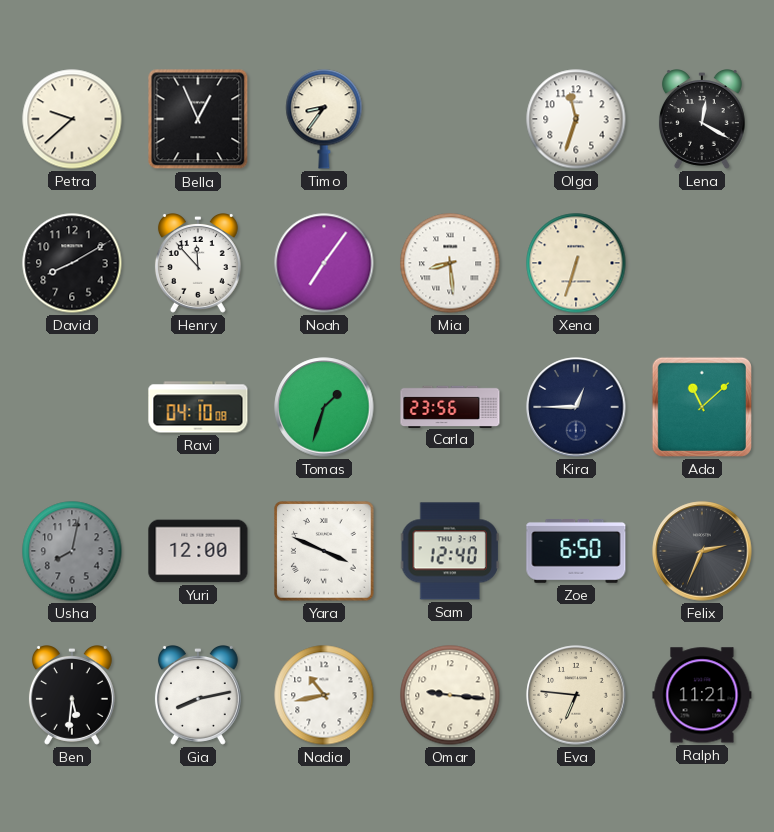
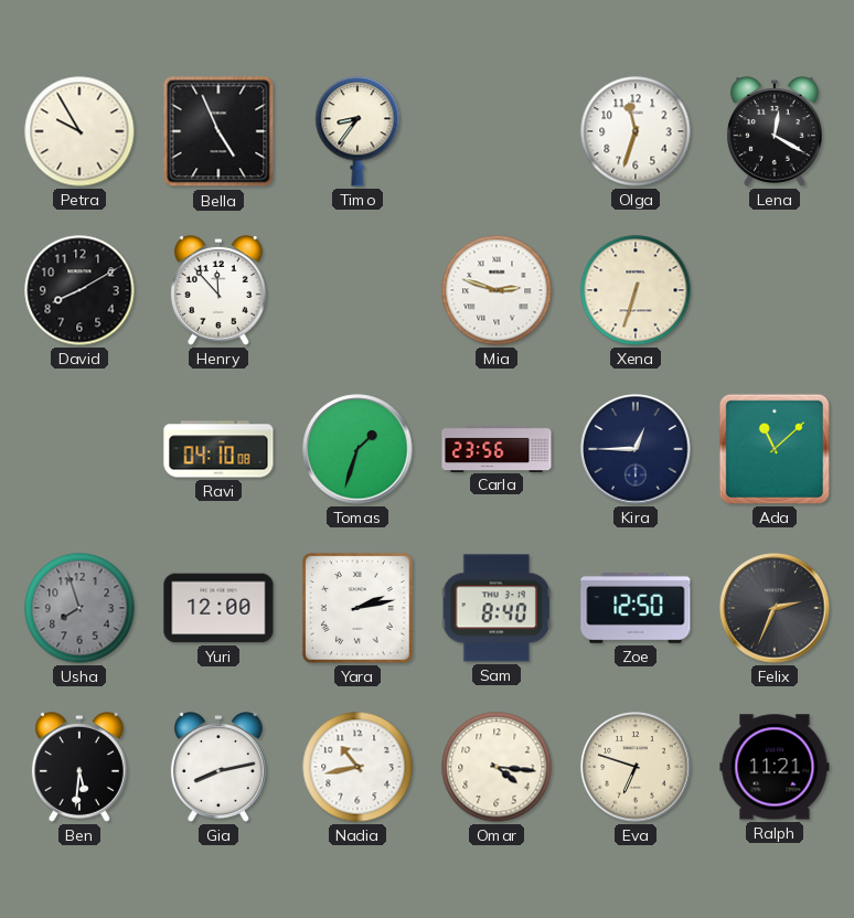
Petra: 9:38 -> 9:55
Bella: 12:56 -> 4:56
Noah: 7:06 -> none
Mia: 8:29 -> 2:48
Usha: 8:02 -> 7:57
Yara: 3:49 -> 2:13
Sam: 12:40 -> 8:40
Zoe: 6:50 -> 12:50
Omar: 9:16 -> 4:16
Eva: 6:46 -> 6:48
